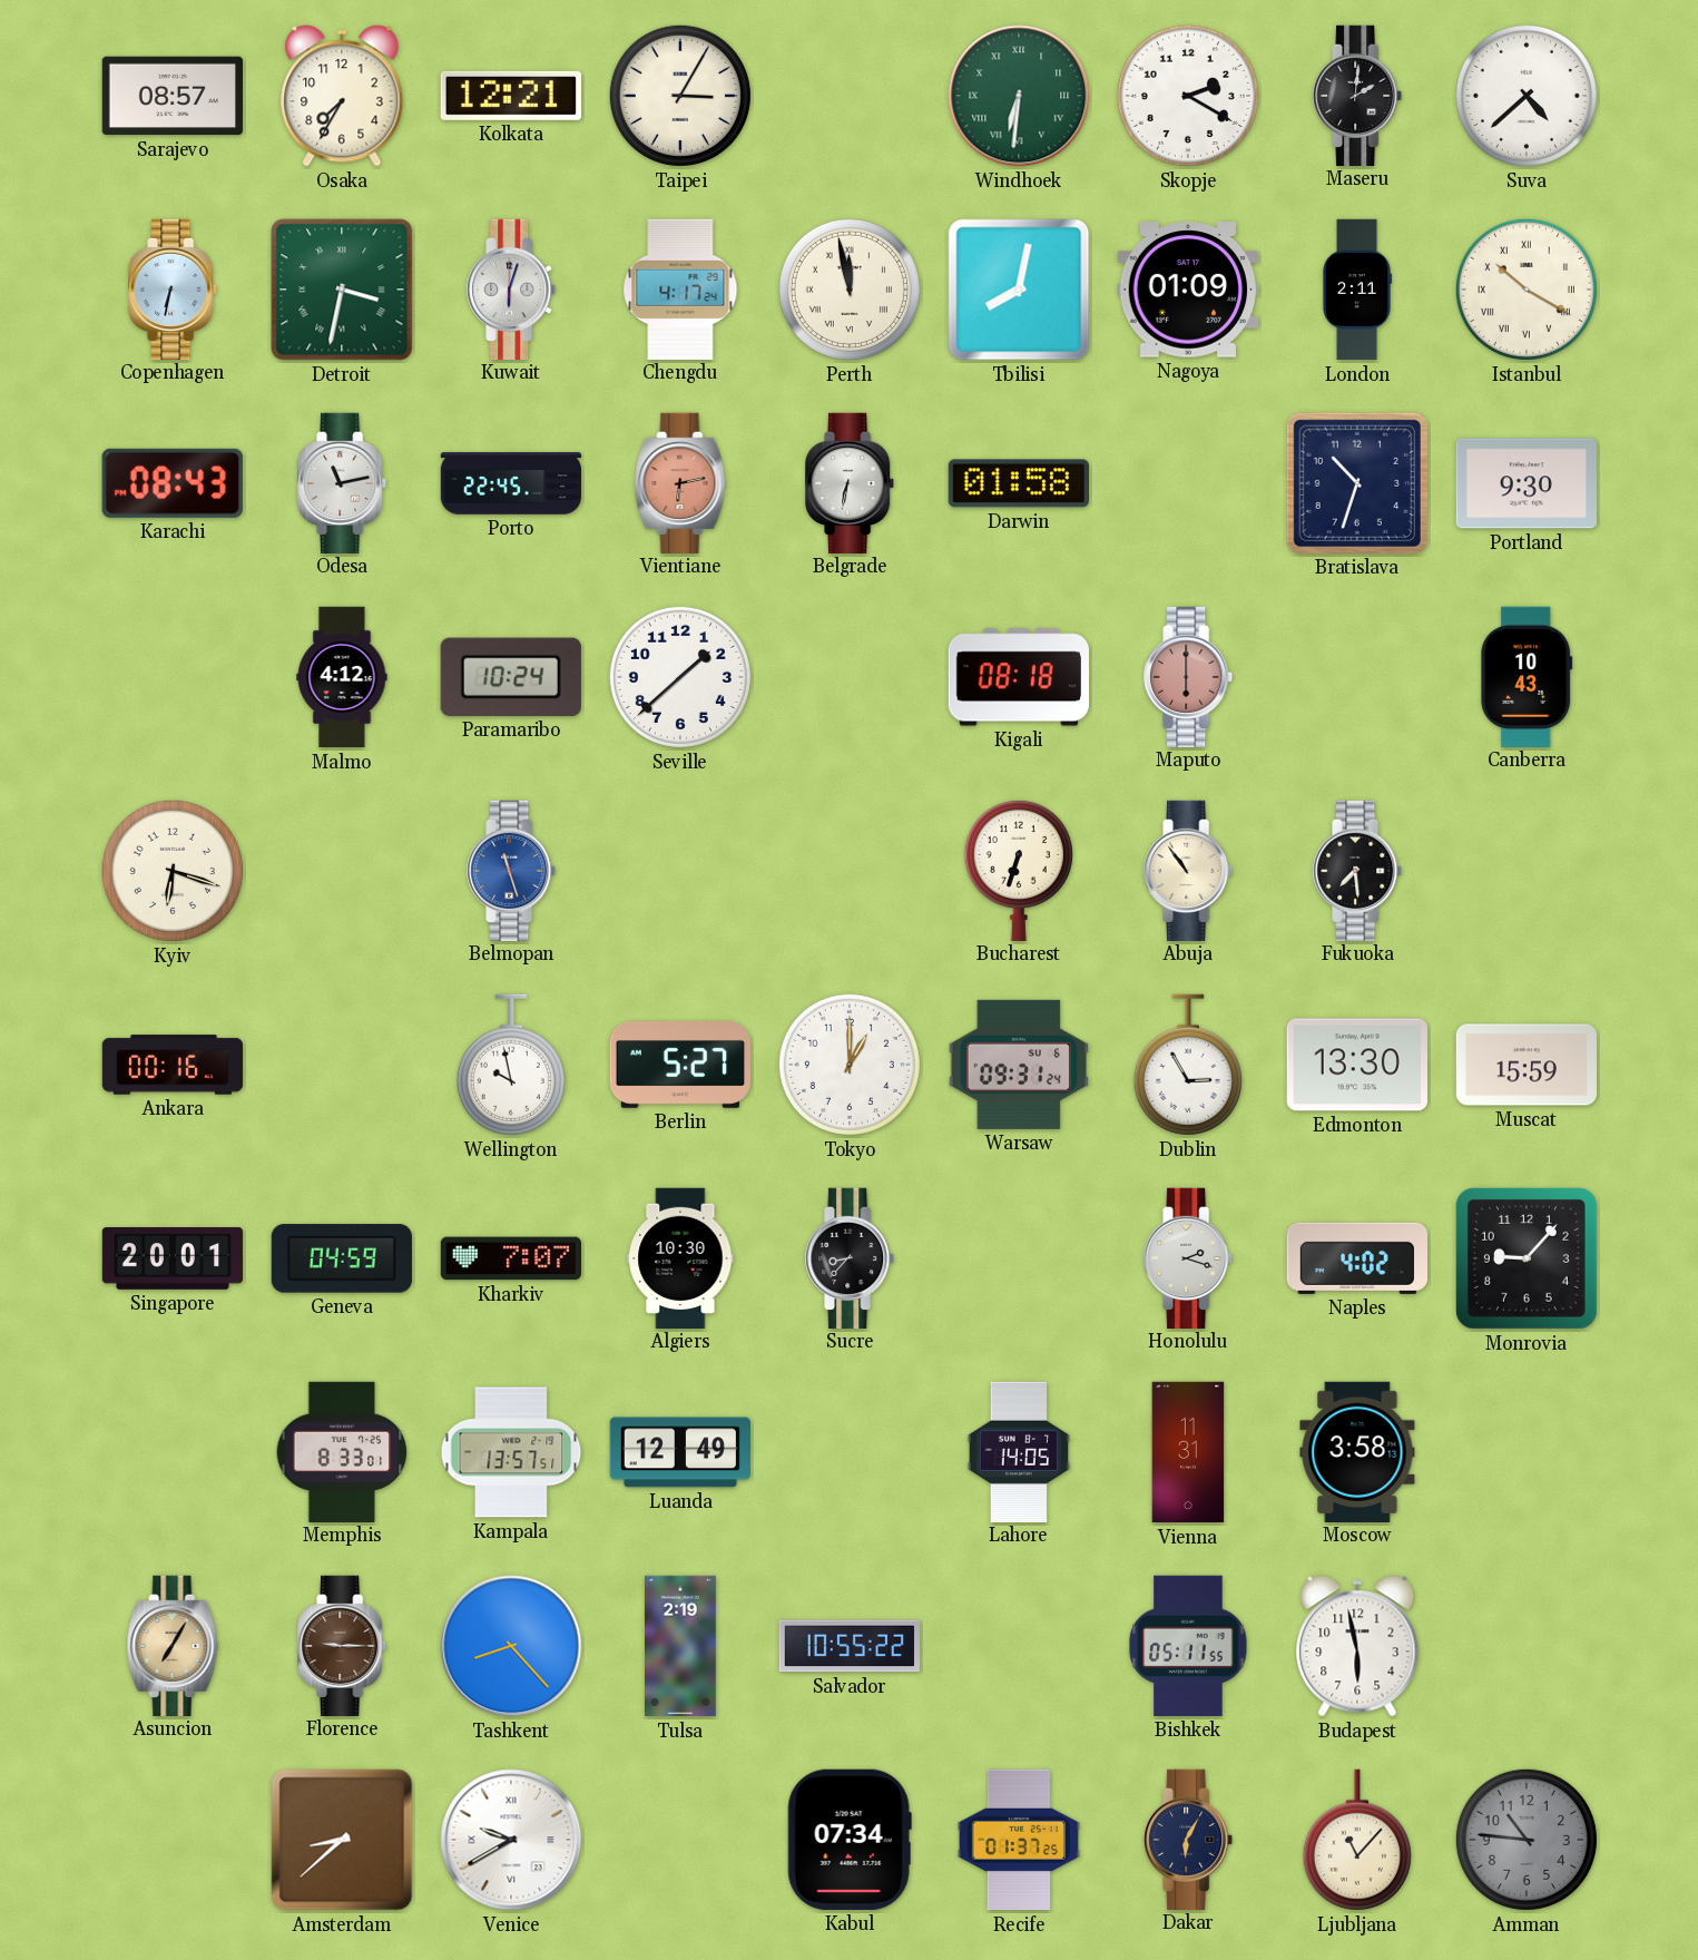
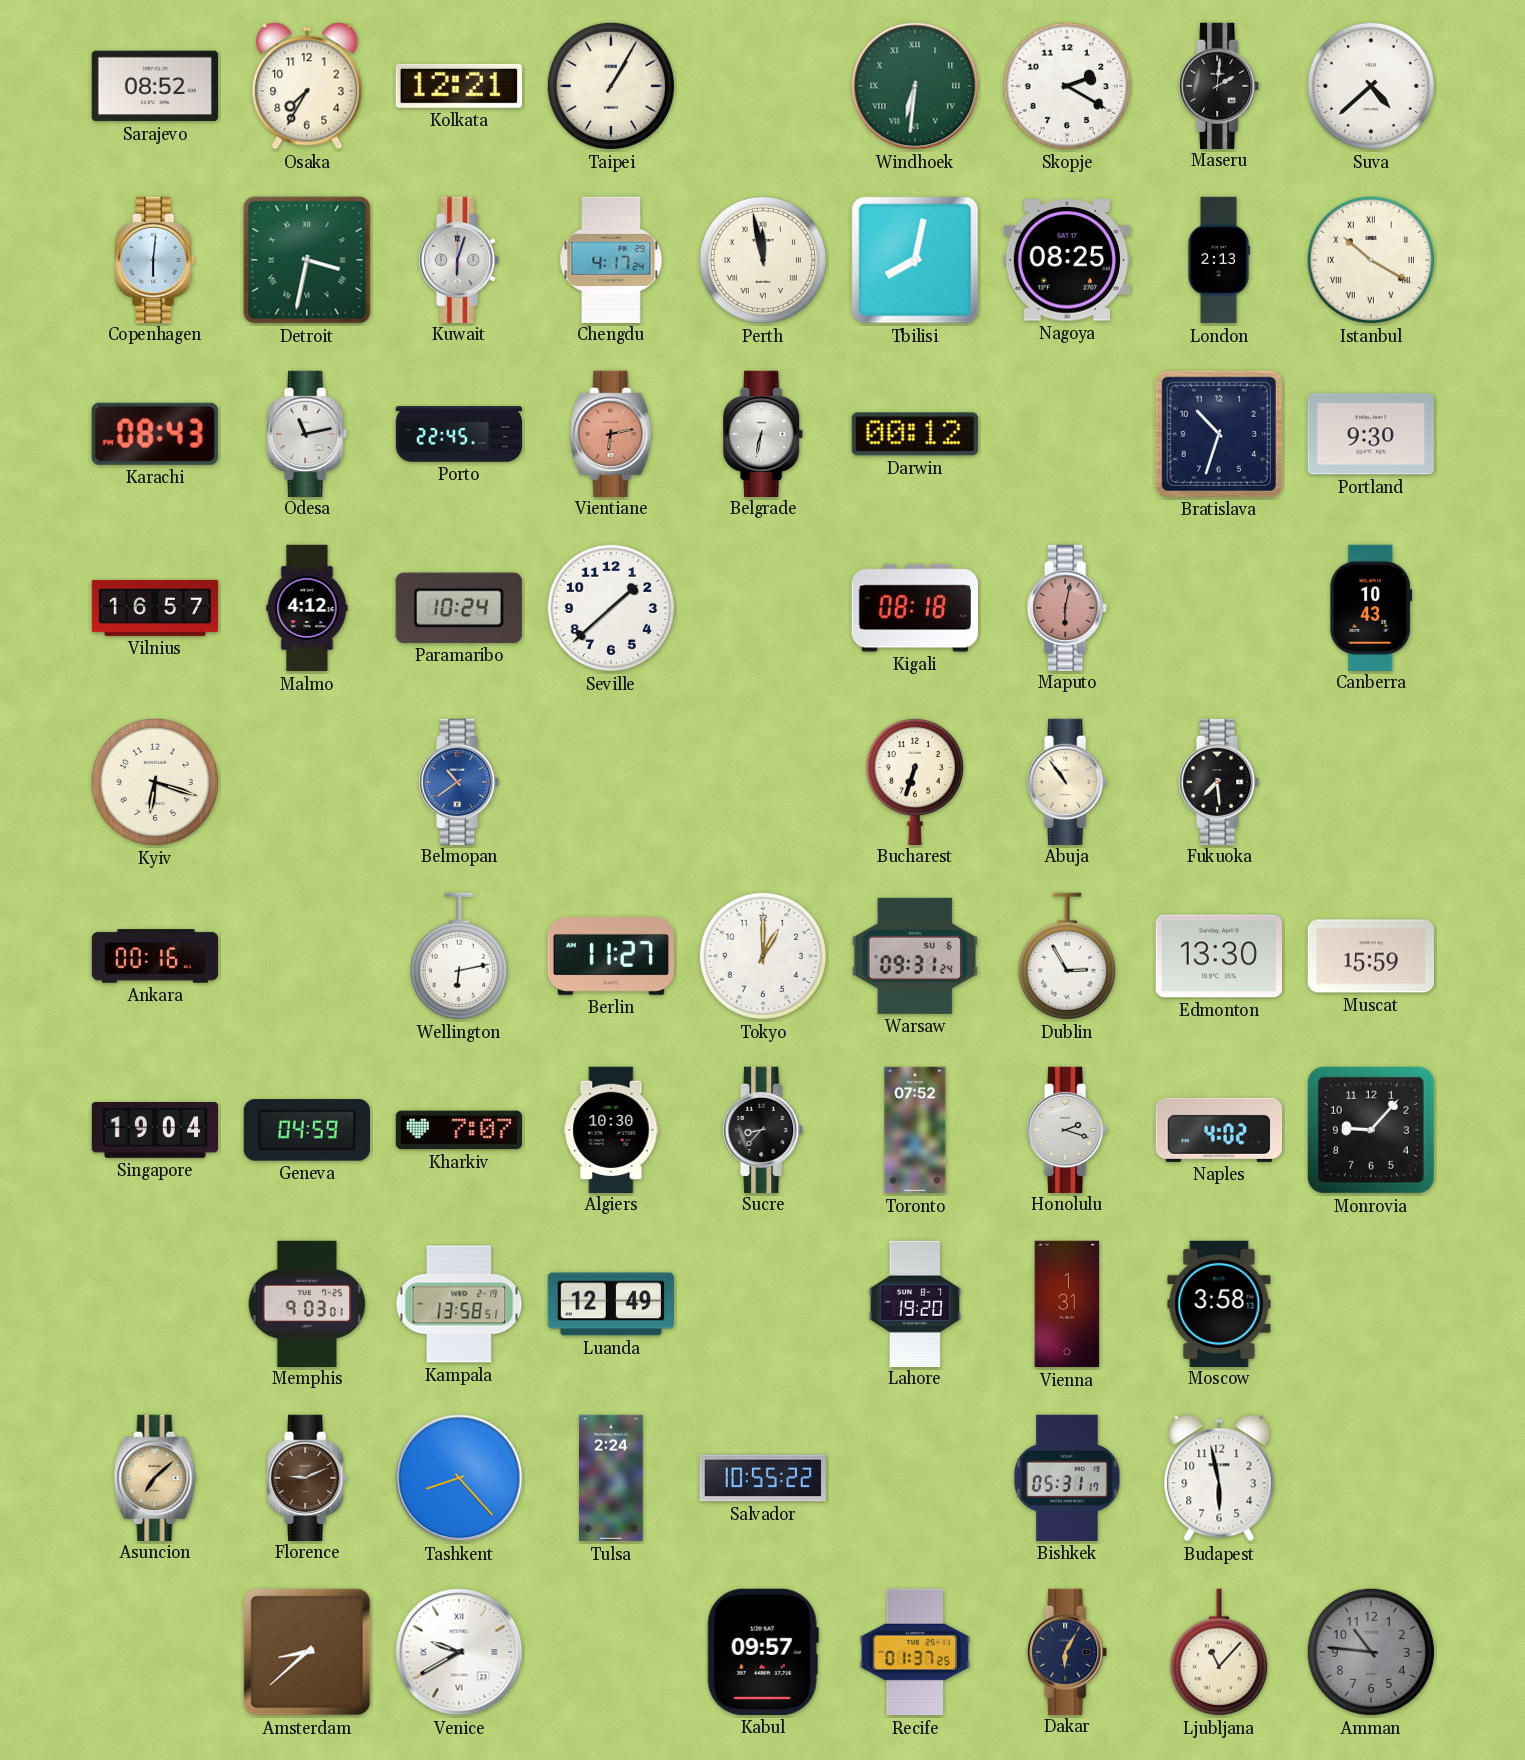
Sarajevo: 08:57 -> 08:52
Taipei: 3:05 -> 1:05
Copenhagen: 6:32 -> 6:01
Nagoya: 01:09 -> 08:25
London: 2:11 -> 2:13
Darwin: 01:58 -> 00:12
Vilnius: none -> 16:57
Maputo: 6:00 -> 6:02
Belmopan: 11:27 -> 10:39
Wellington: 9:58 -> 6:13
Berlin: 5:27 -> 11:27
Singapore: 20:01 -> 19:04
Toronto: none -> 07:52
Memphis: 8:33 -> 9:03
Kampala: 13:57 -> 13:58
Lahore: 14:05 -> 19:20
Vienna: 11:31 -> 1:31
Asuncion: 7:05 -> 7:08
Florence: 9:15 -> 9:11
Tulsa: 2:19 -> 2:24
Bishkek: 05:11 -> 05:31
Kabul: 07:34 -> 09:57
